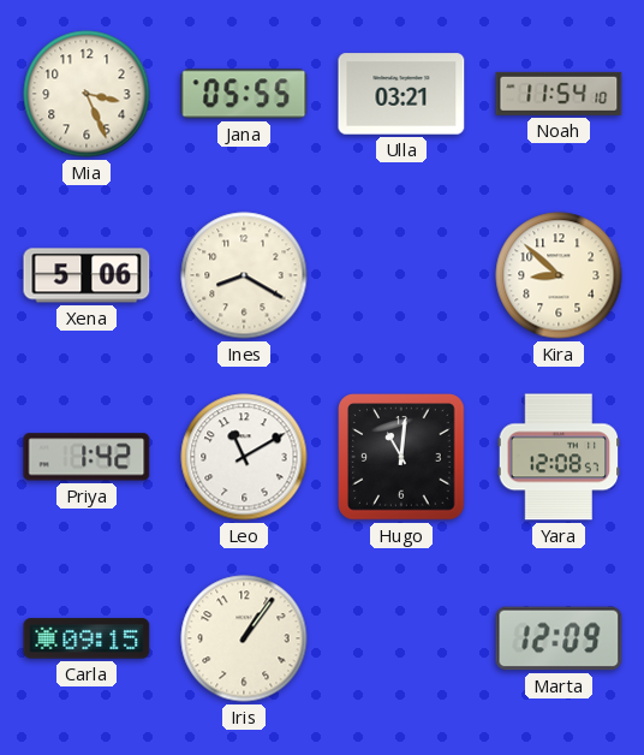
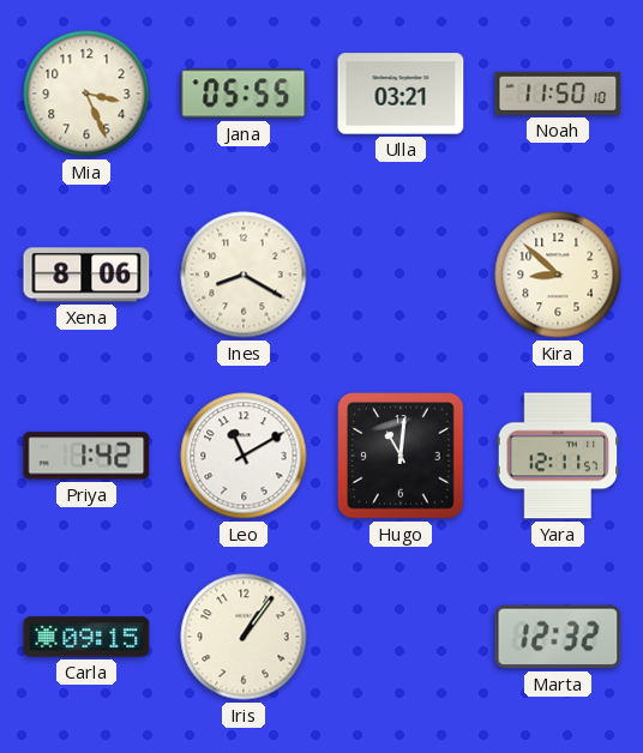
Noah: 11:54 -> 11:50
Xena: 5:06 -> 8:06
Yara: 12:08 -> 12:11
Marta: 12:09 -> 12:32
